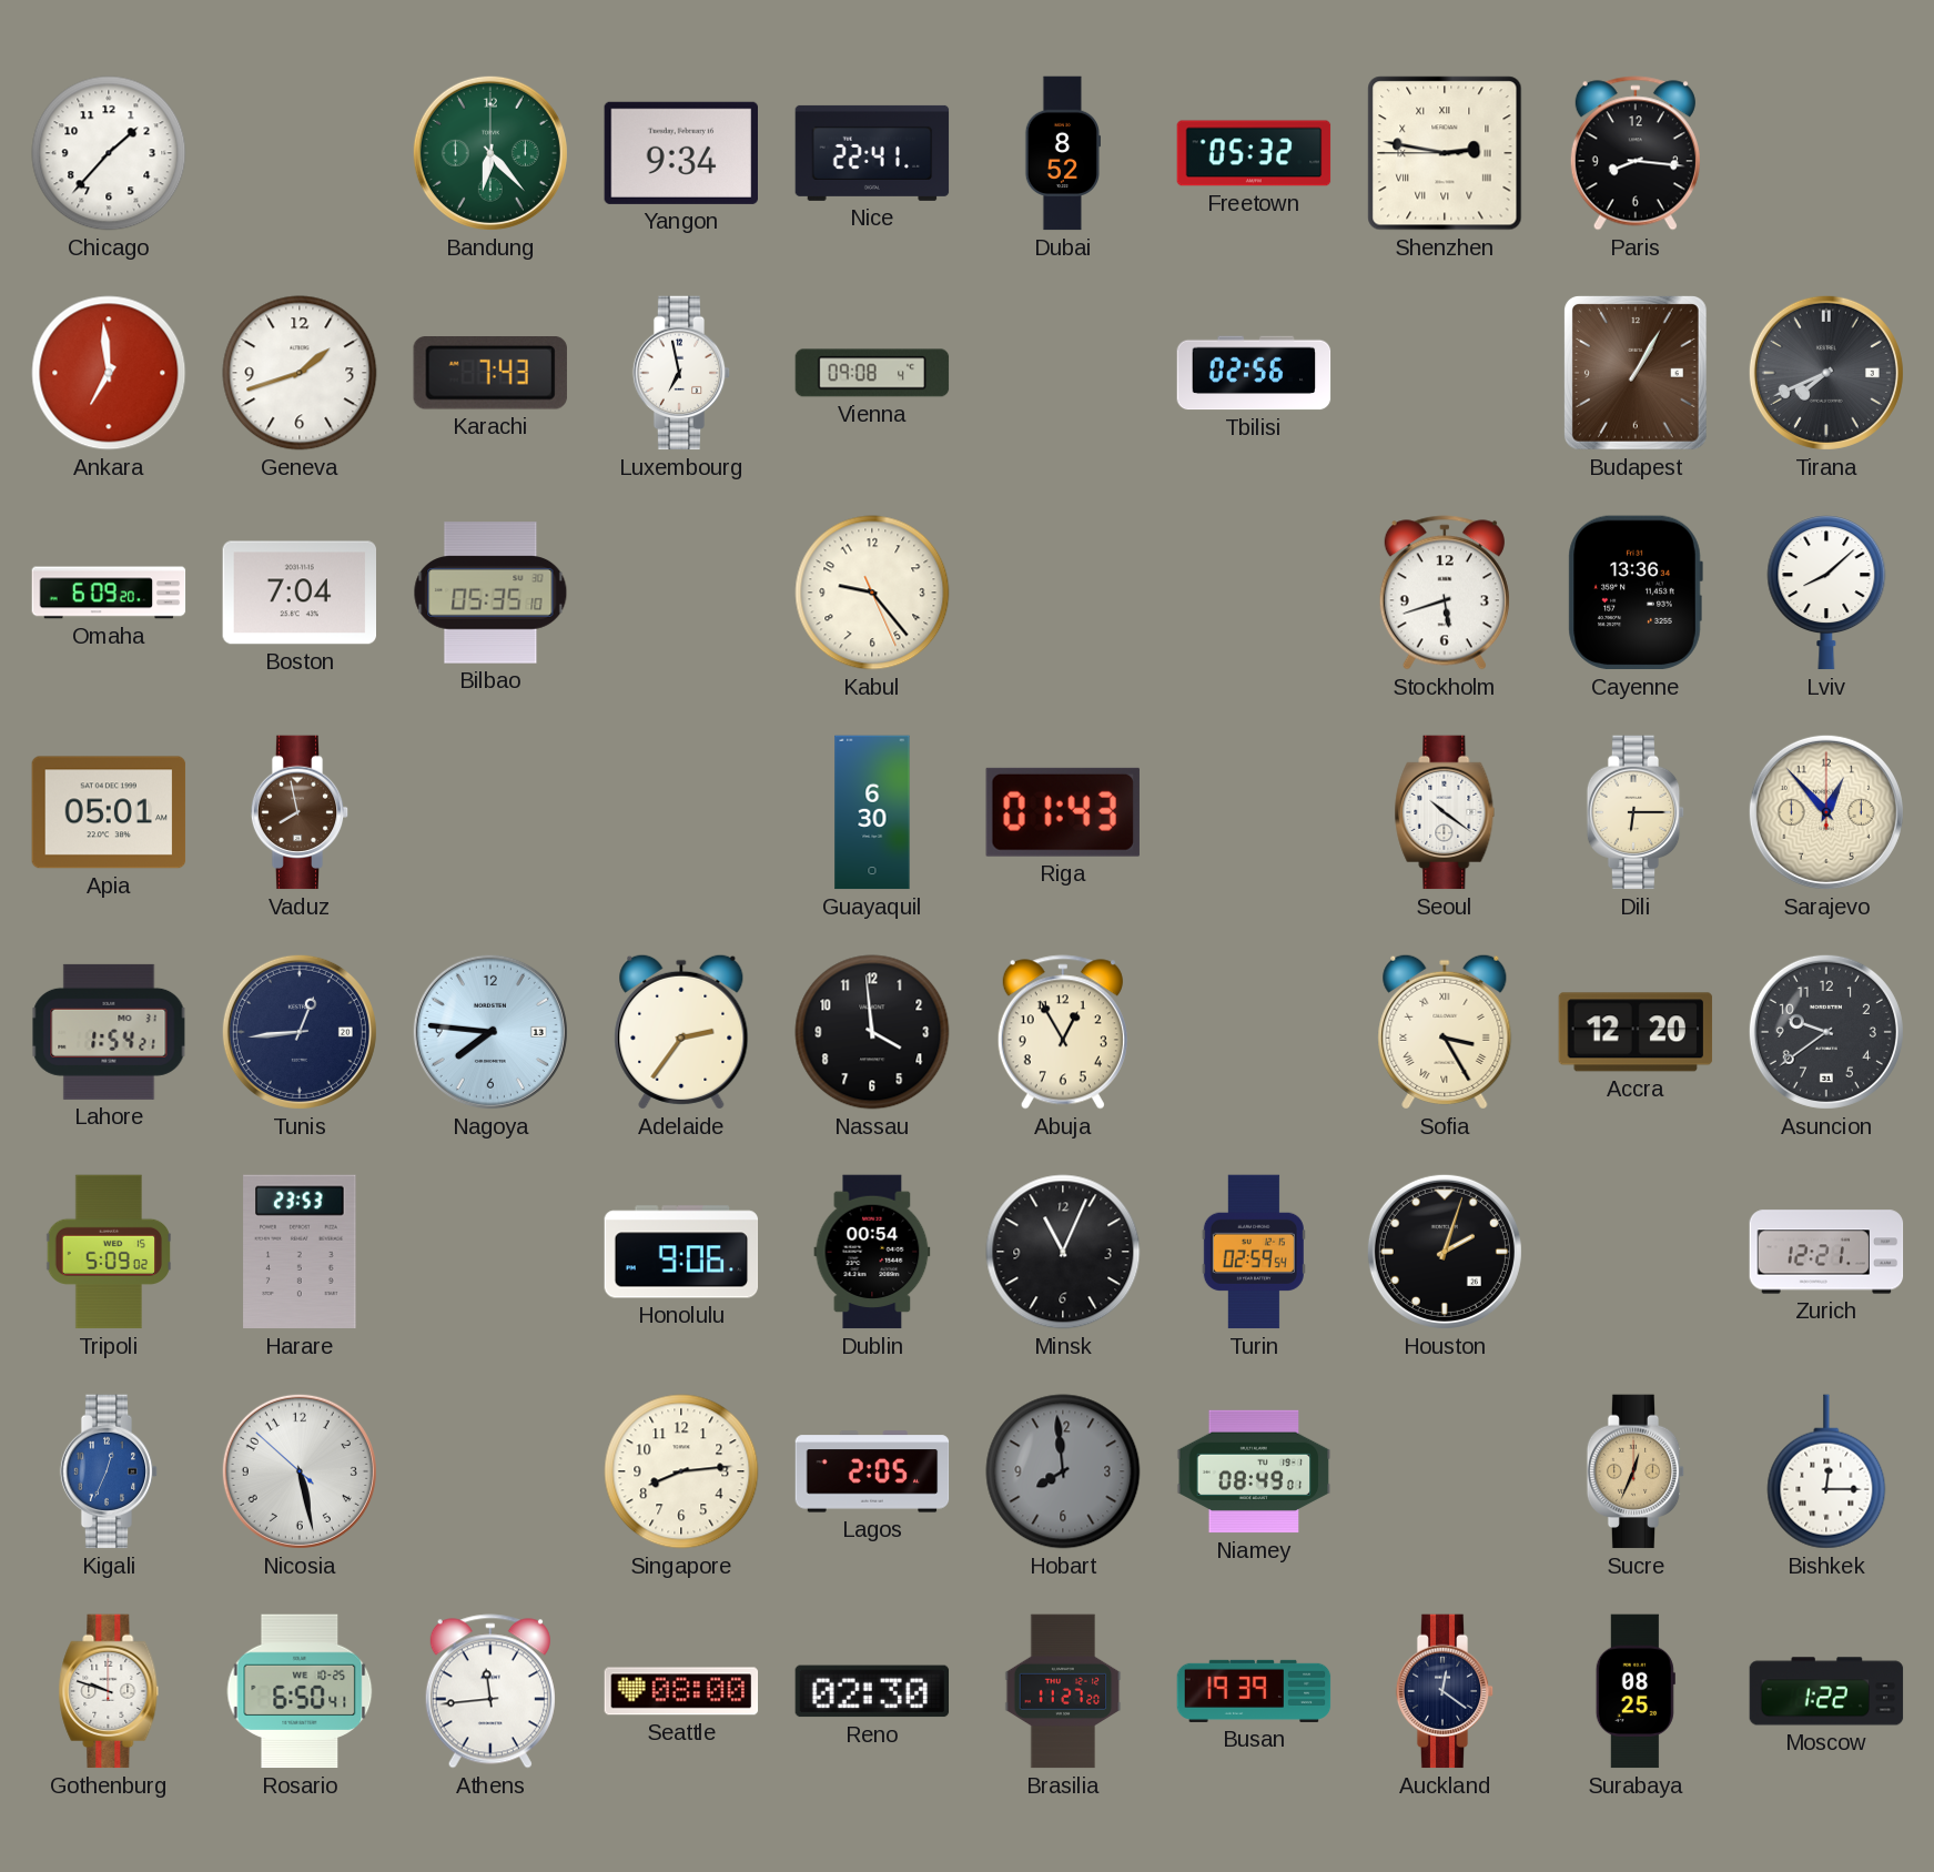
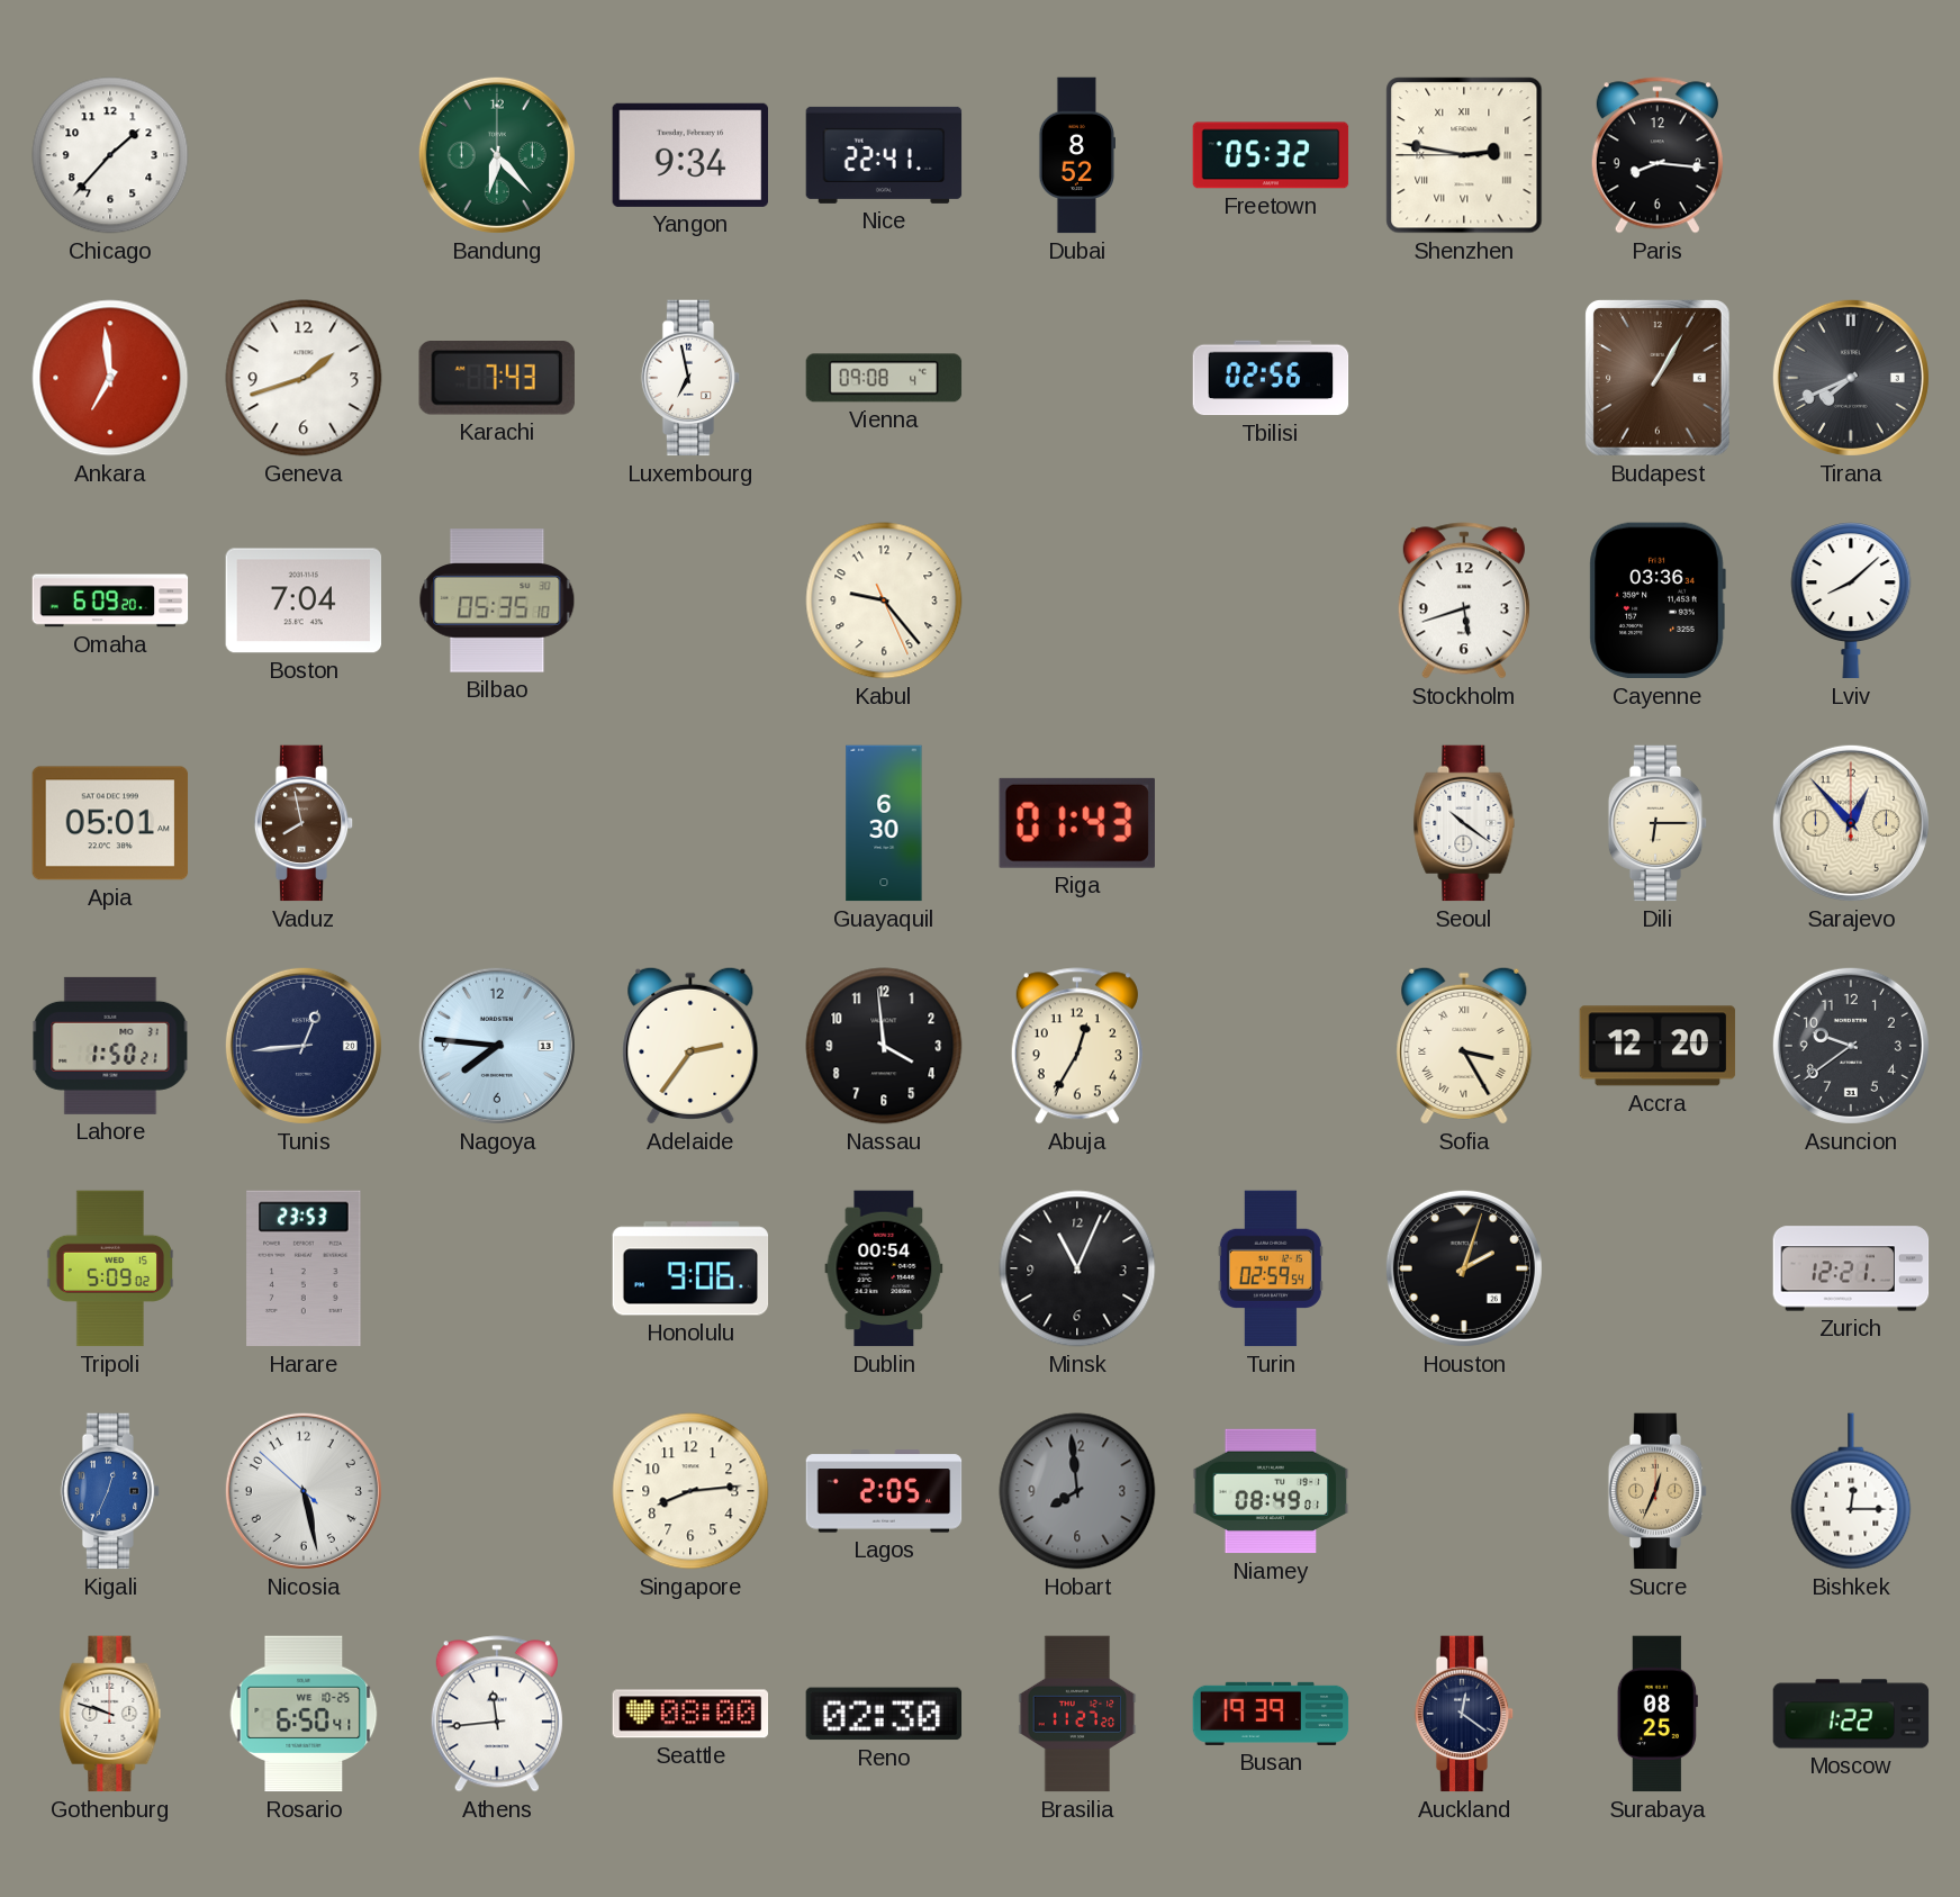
Cayenne: 13:36 -> 03:36
Lahore: 1:54 -> 1:50
Abuja: 12:55 -> 12:35
